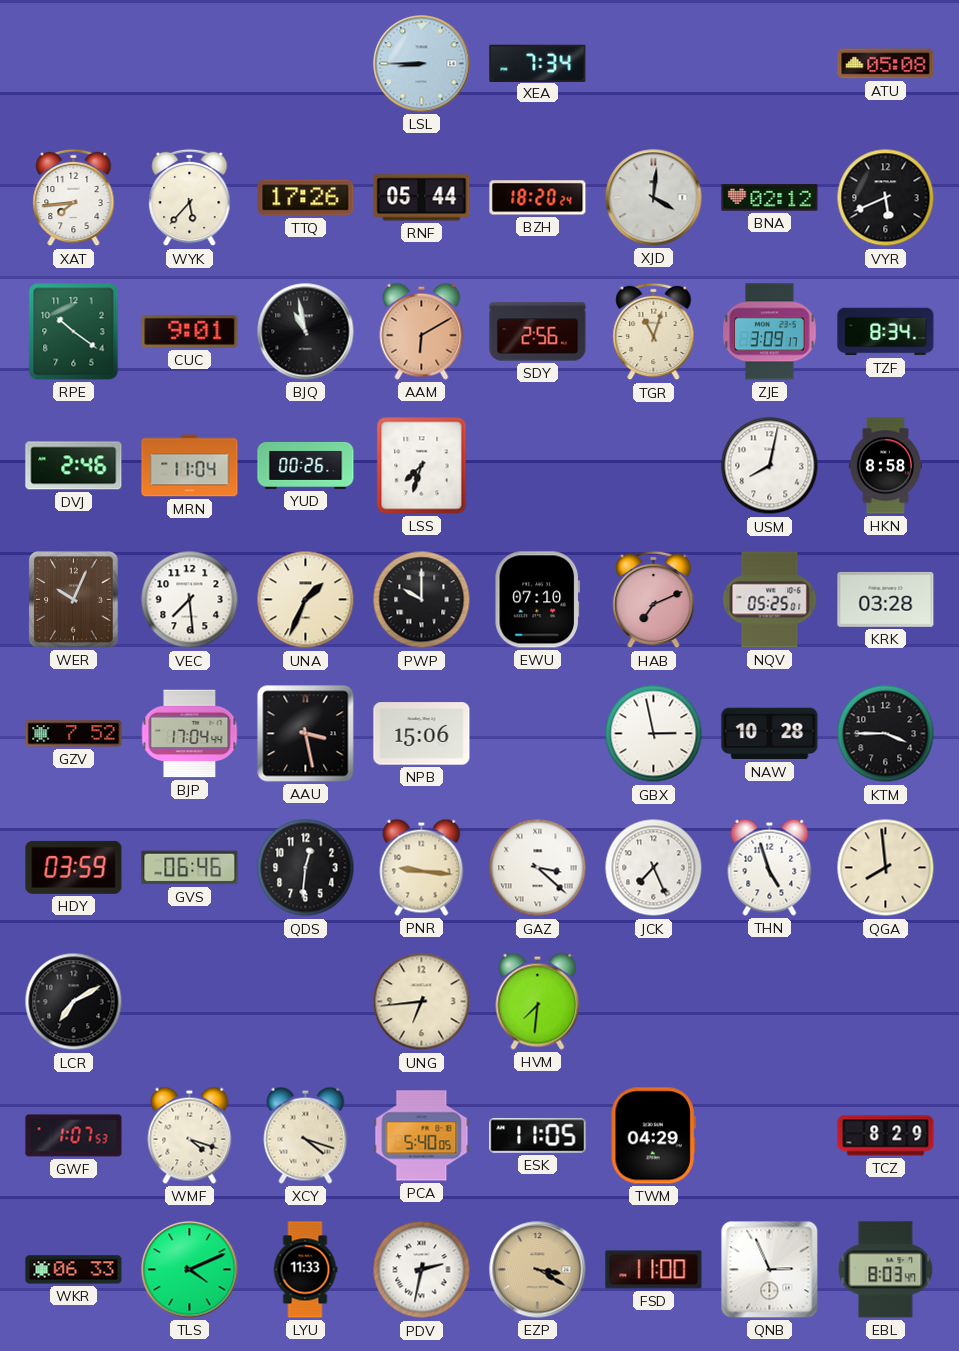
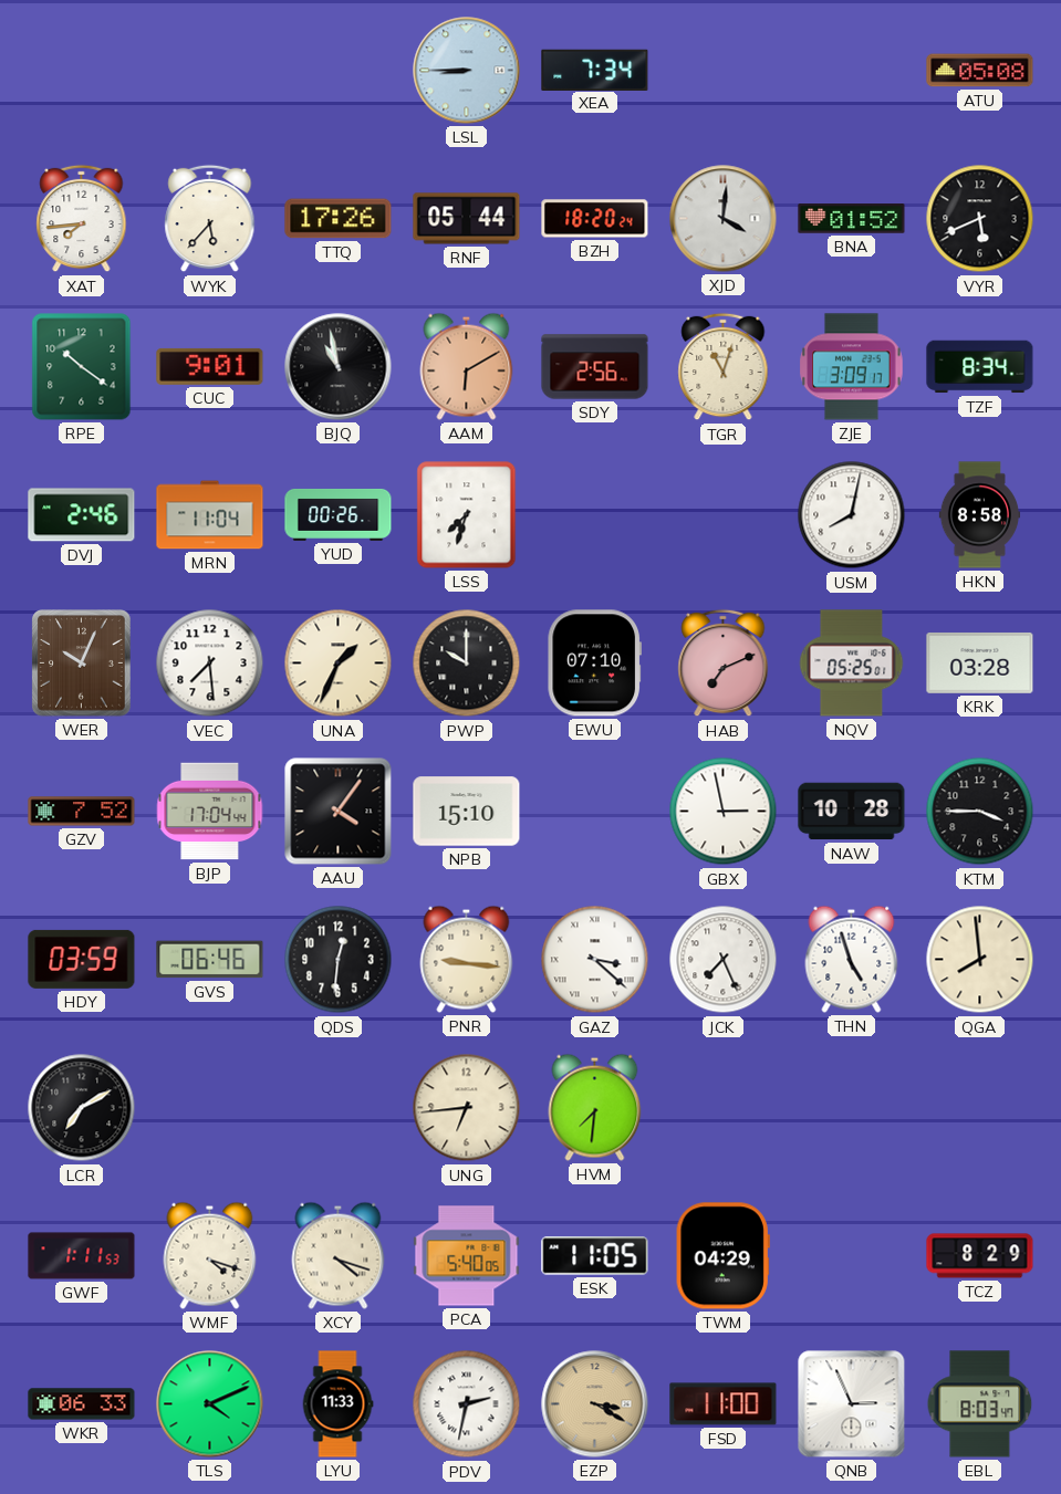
BNA: 02:12 -> 01:52
AAU: 3:28 -> 4:06
NPB: 15:06 -> 15:10
GWF: 1:07 -> 1:11
